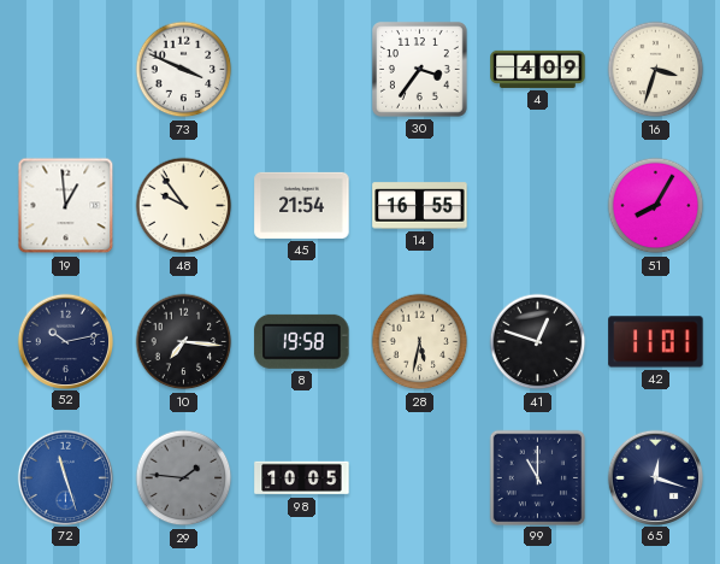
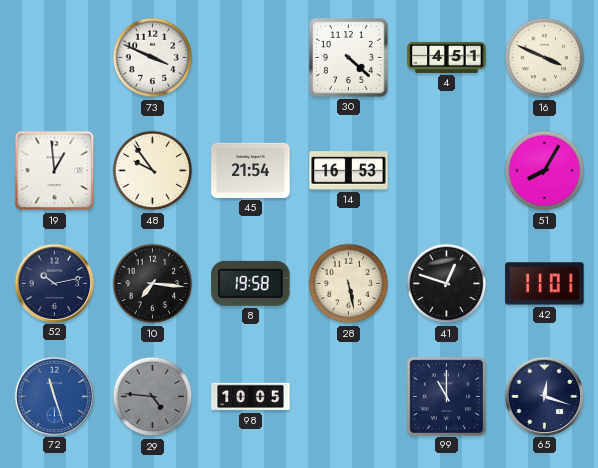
30: 3:36 -> 4:22
4: 4:09 -> 4:51
16: 3:33 -> 3:49
14: 16:55 -> 16:53
28: 5:32 -> 5:28
29: 1:46 -> 4:46
